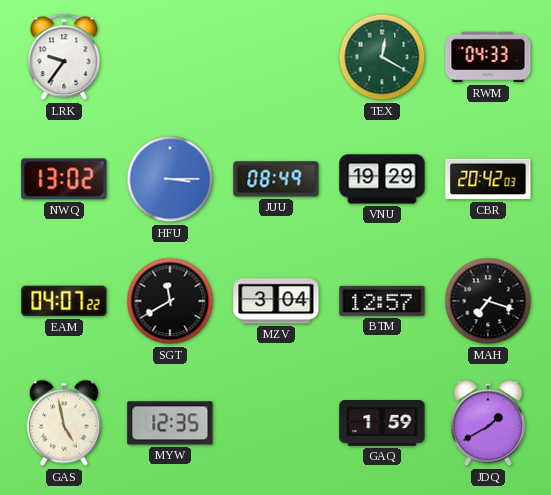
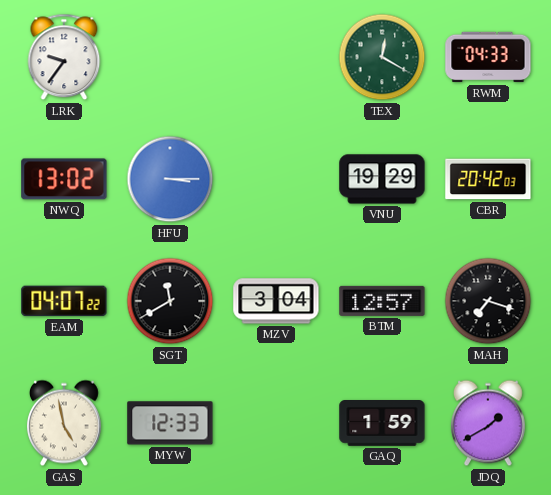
JUU: 08:49 -> none
MYW: 12:35 -> 12:33
